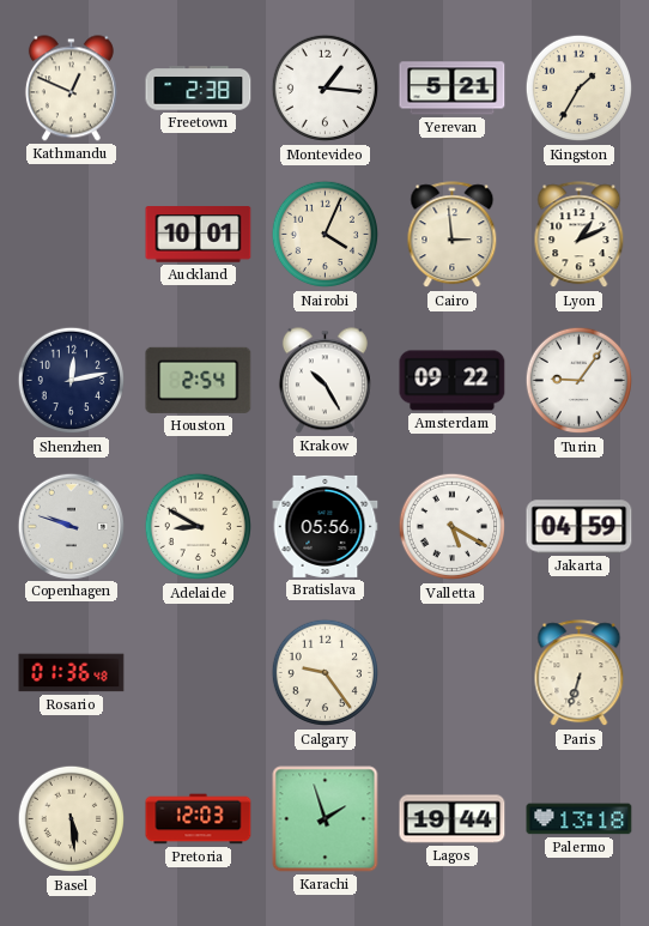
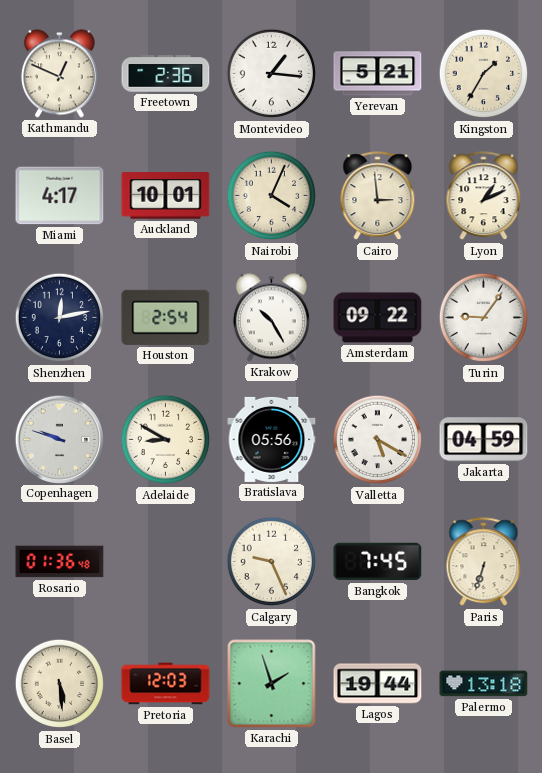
Freetown: 2:38 -> 2:36
Miami: none -> 4:17
Calgary: 9:24 -> 9:26
Bangkok: none -> 7:45
